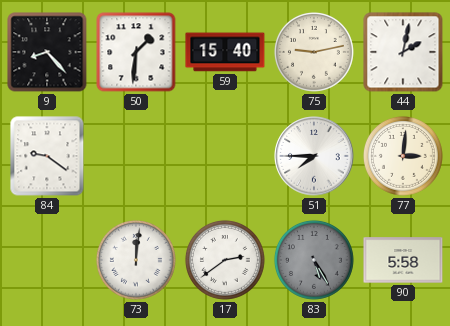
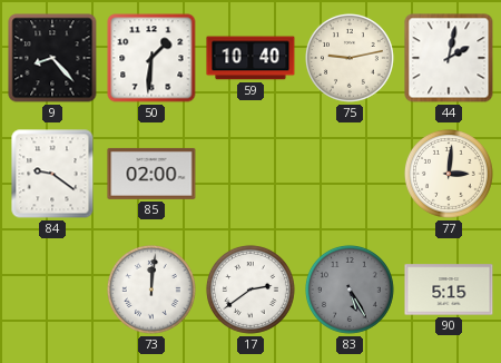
59: 15:40 -> 10:40
85: none -> 02:00
51: 7:45 -> none
90: 5:58 -> 5:15
